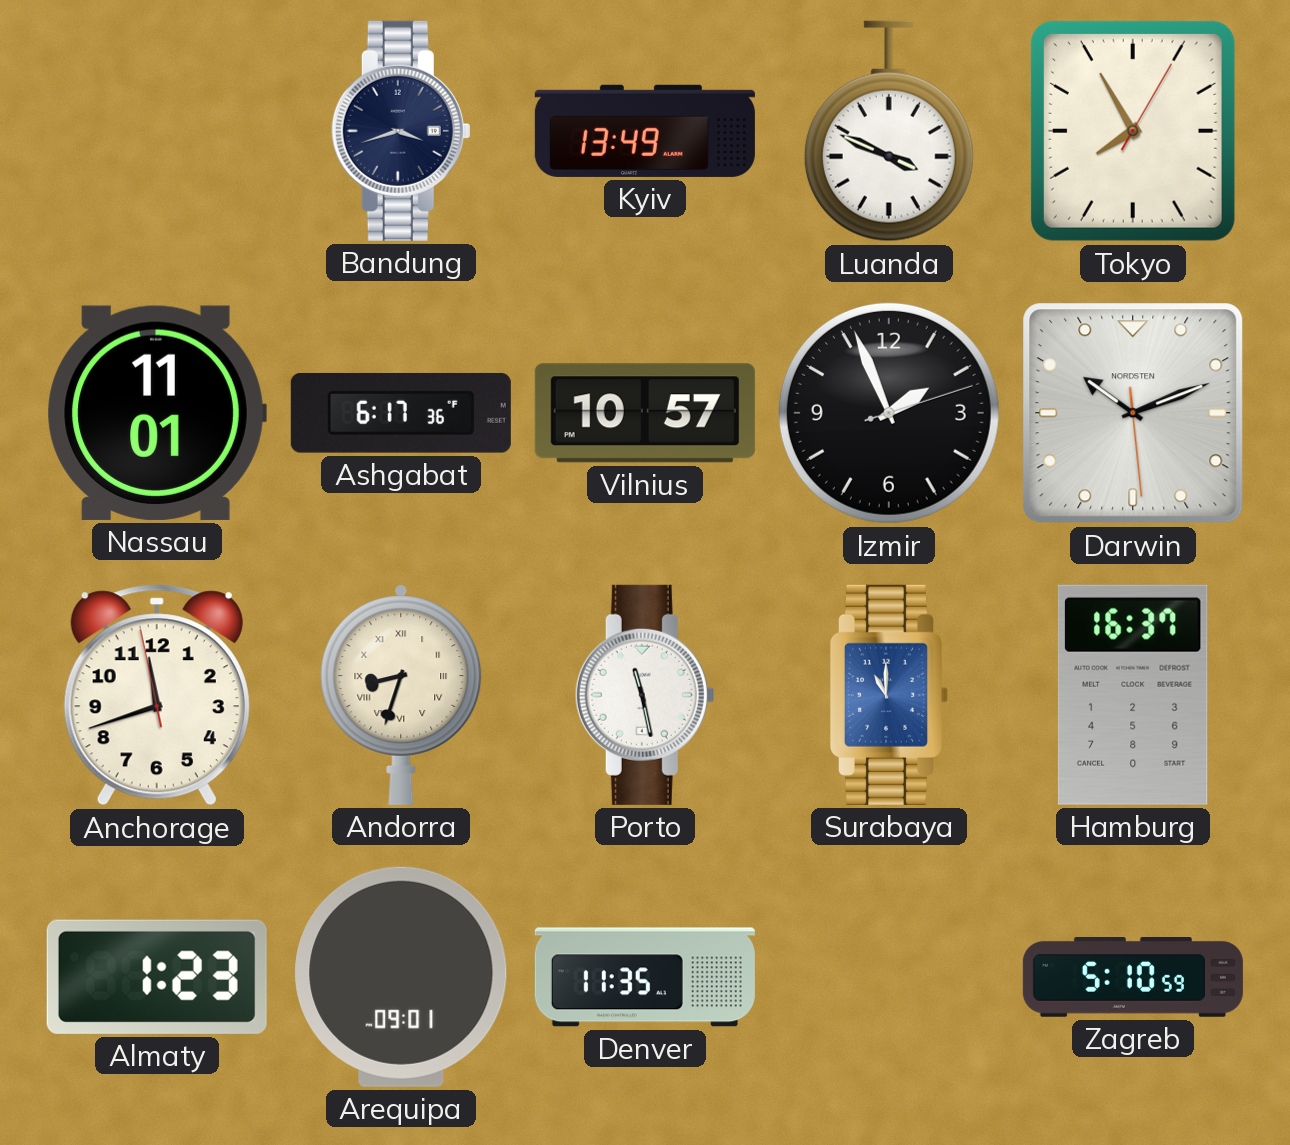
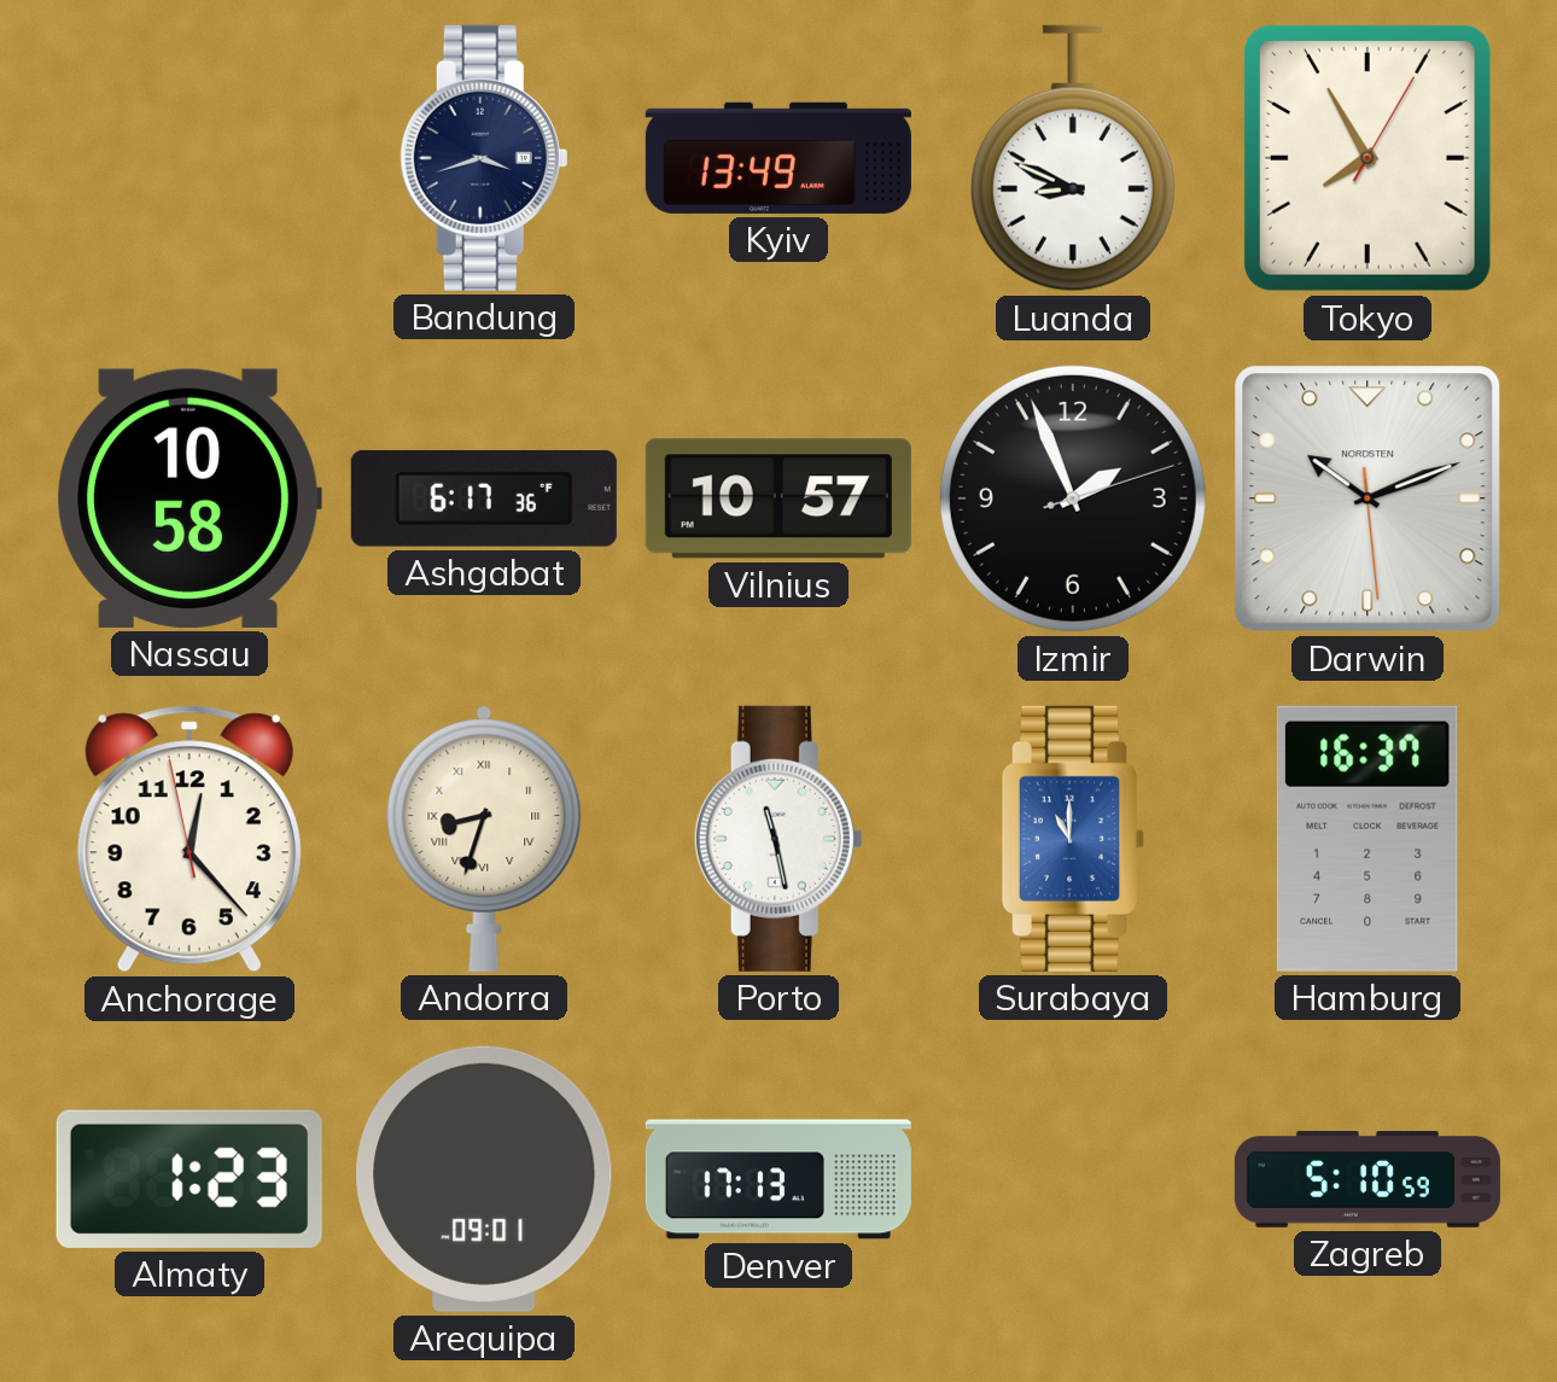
Luanda: 3:49 -> 8:49
Nassau: 11:01 -> 10:58
Anchorage: 11:41 -> 12:22
Denver: 11:35 -> 17:13
